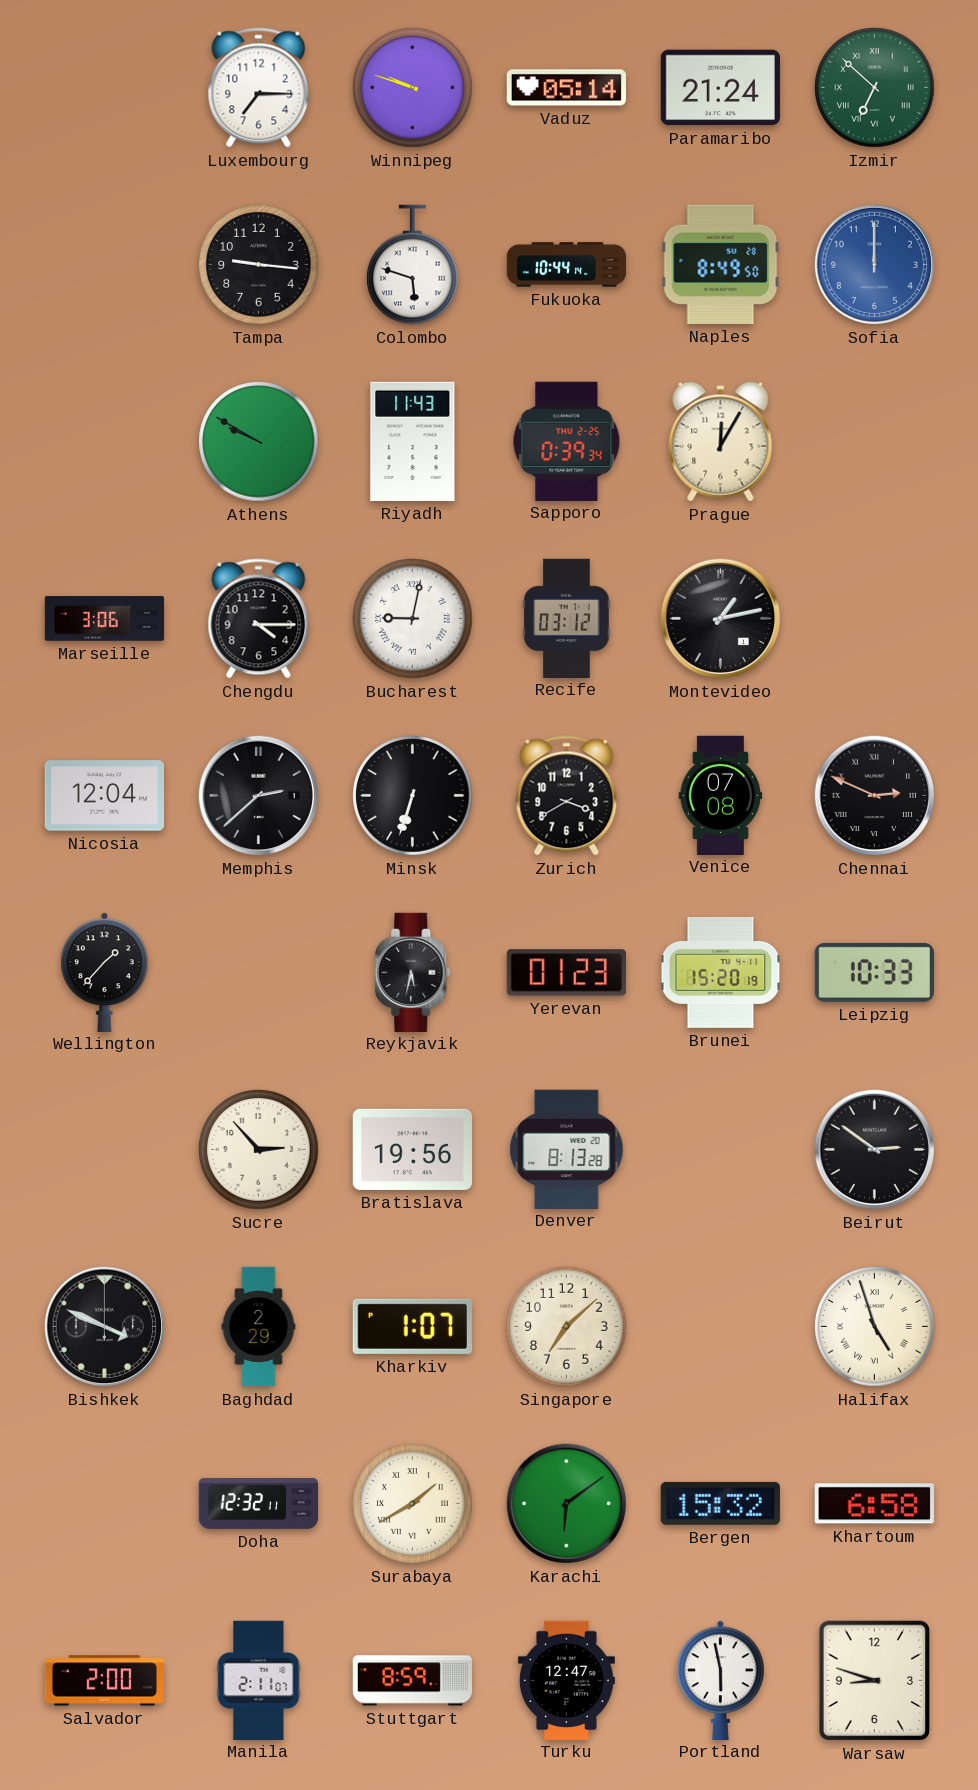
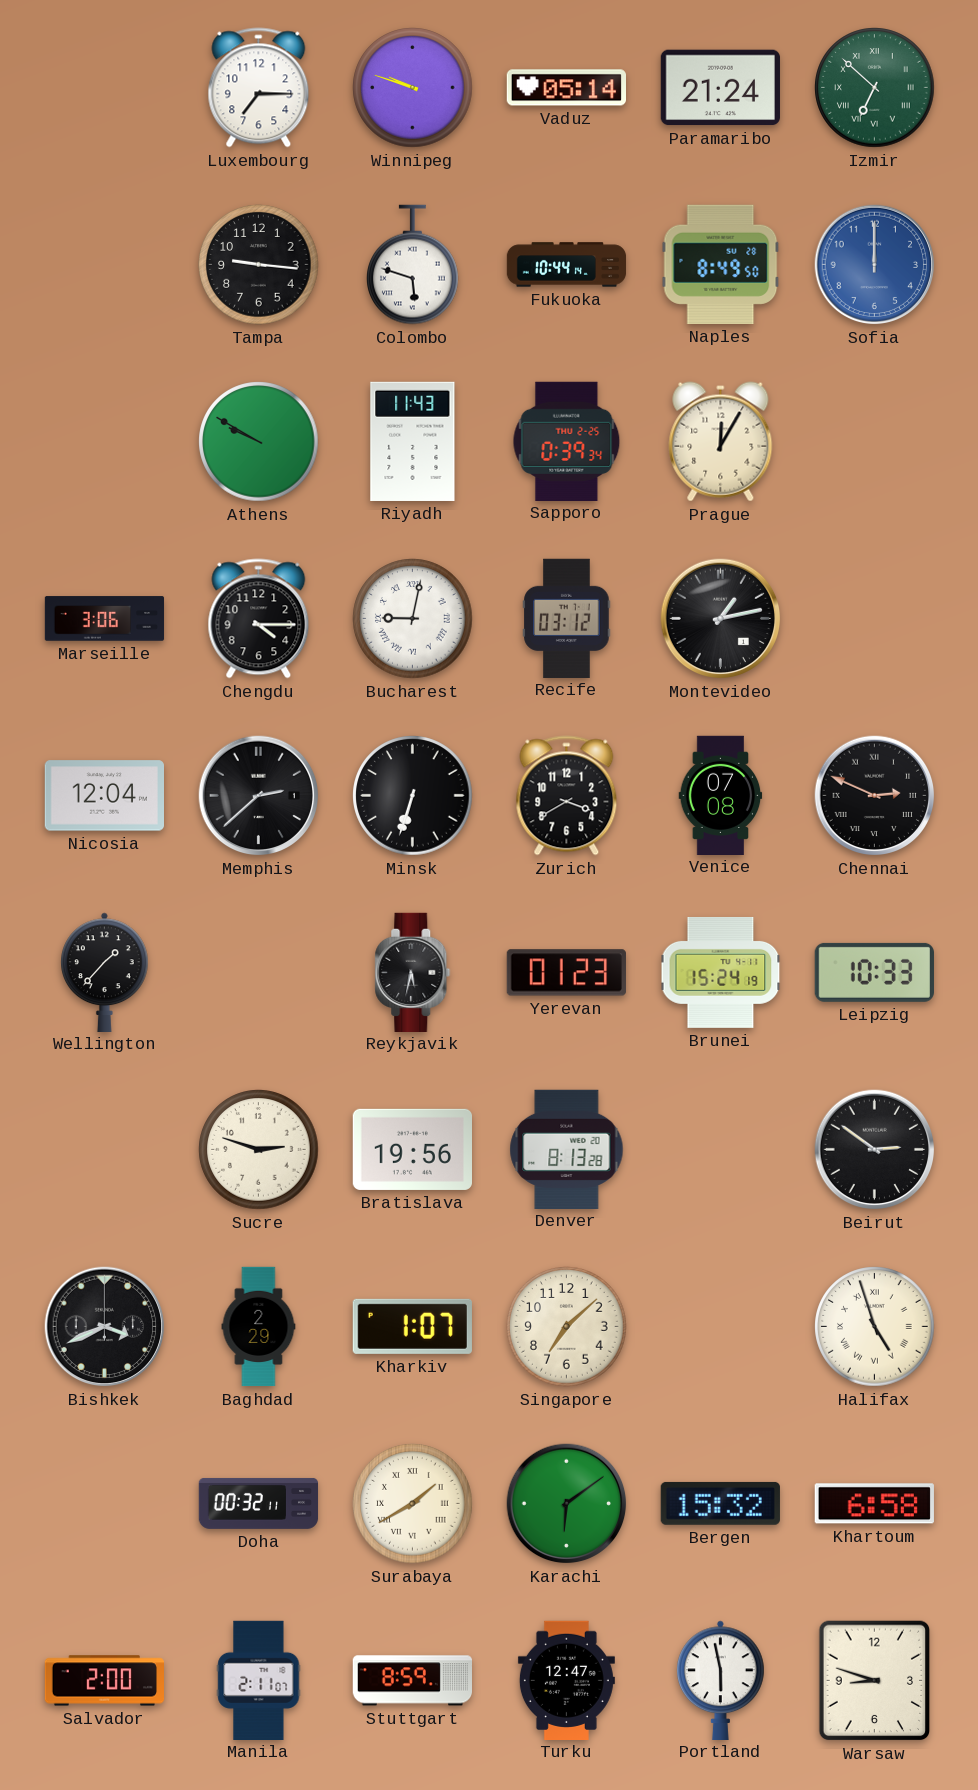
Brunei: 15:20 -> 15:24
Sucre: 2:53 -> 2:48
Bishkek: 3:49 -> 3:41
Doha: 12:32 -> 00:32
